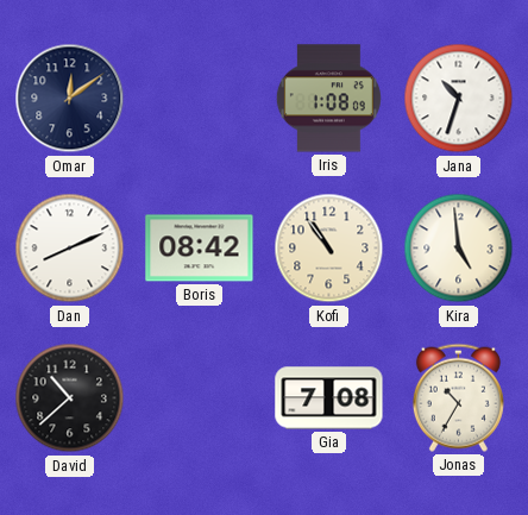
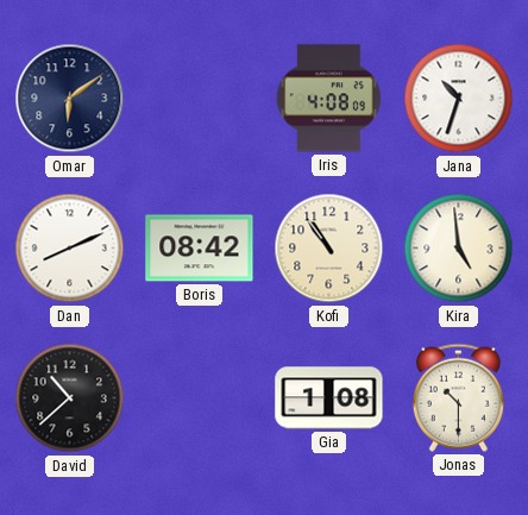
Omar: 12:09 -> 6:09
Iris: 1:08 -> 4:08
Gia: 7:08 -> 1:08
Jonas: 10:35 -> 10:30
